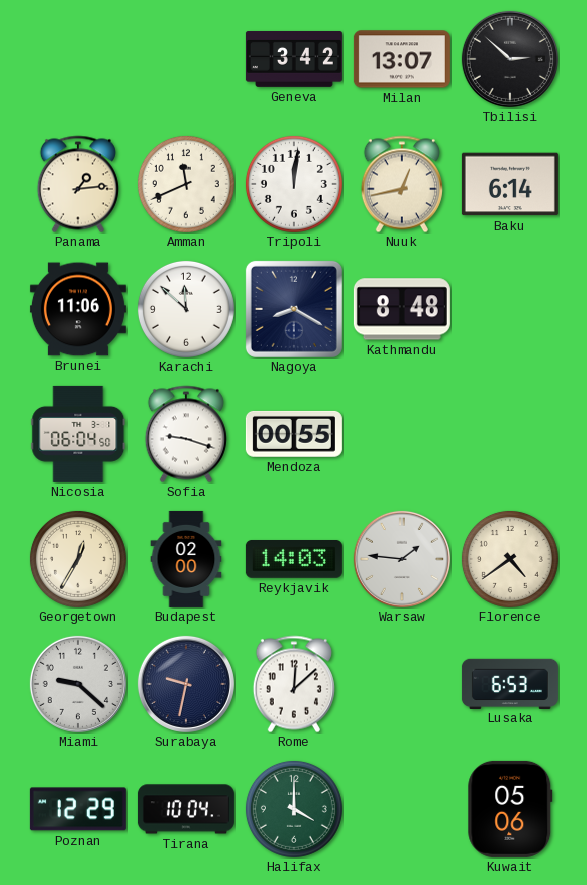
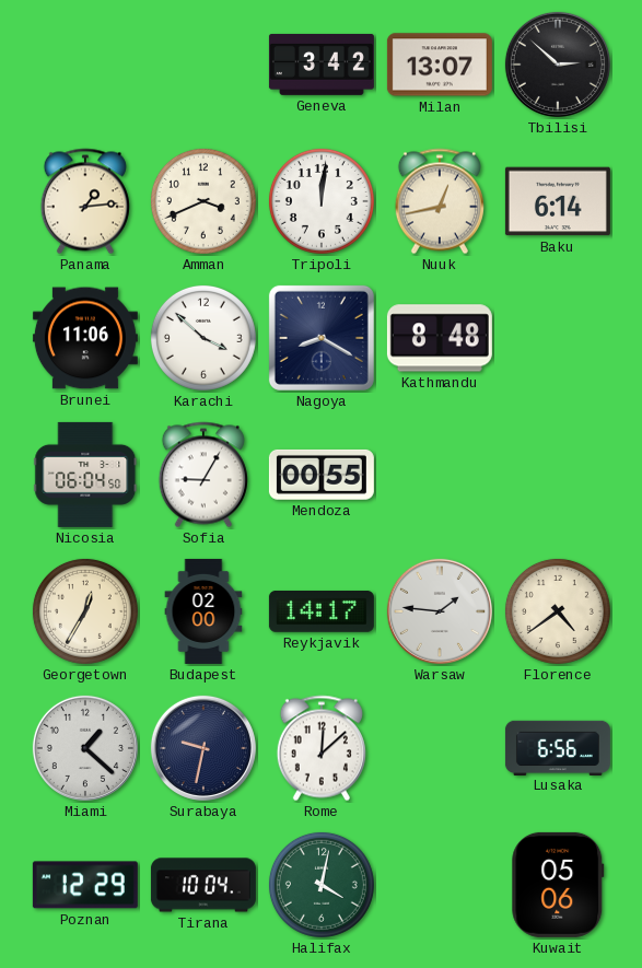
Amman: 11:41 -> 3:41
Karachi: 11:52 -> 3:52
Sofia: 9:18 -> 9:05
Reykjavik: 14:03 -> 14:17
Miami: 9:22 -> 1:22
Lusaka: 6:53 -> 6:56
Halifax: 4:00 -> 4:02
